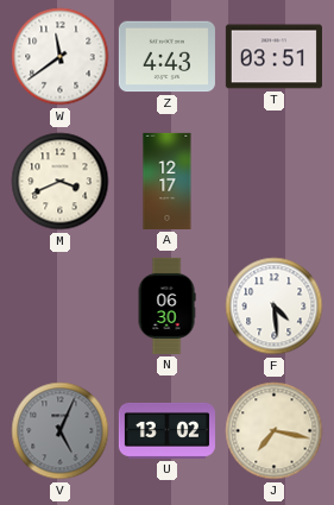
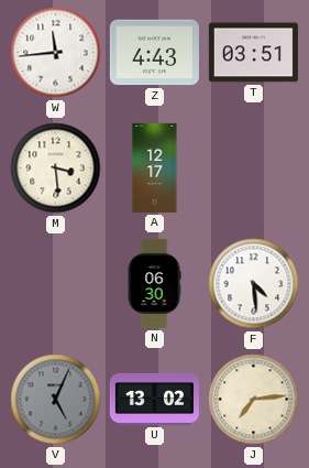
W: 11:39 -> 11:44
M: 3:41 -> 3:29
J: 7:17 -> 7:14
